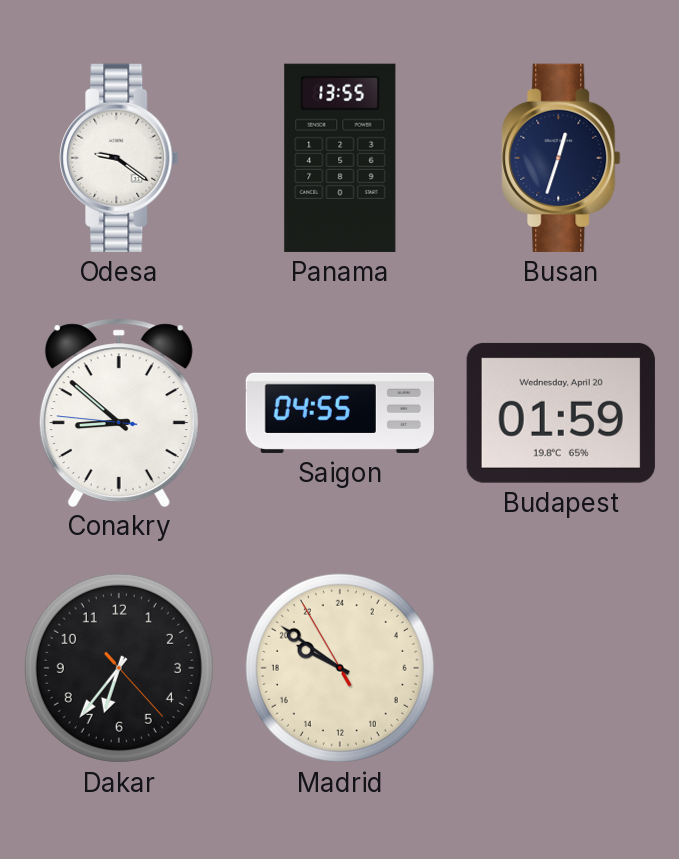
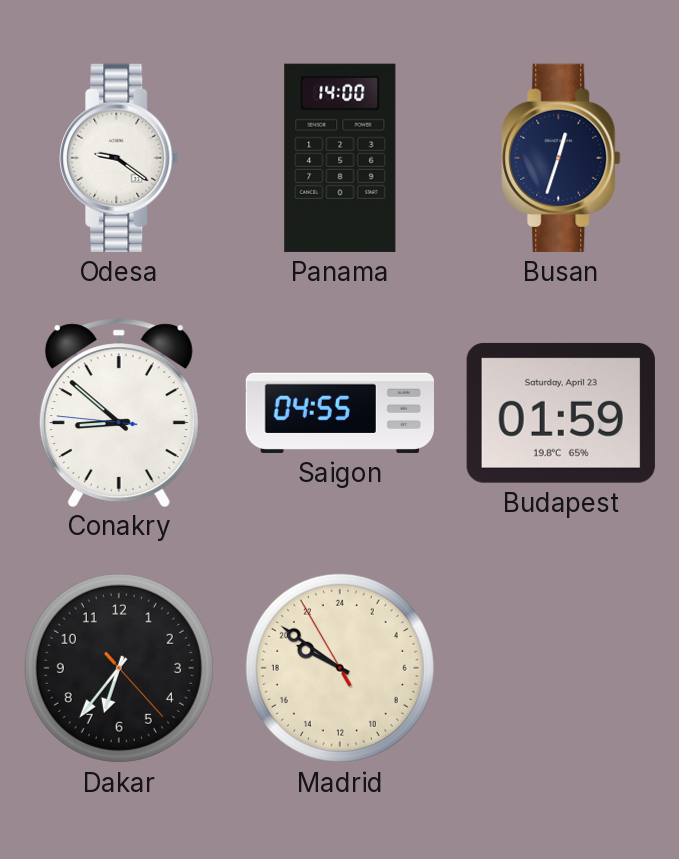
Panama: 13:55 -> 14:00
Budapest date: Wednesday, April 20 -> Saturday, April 23
